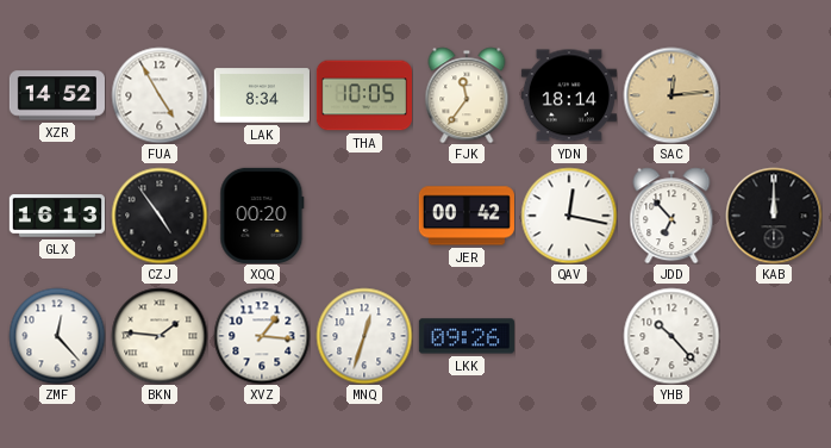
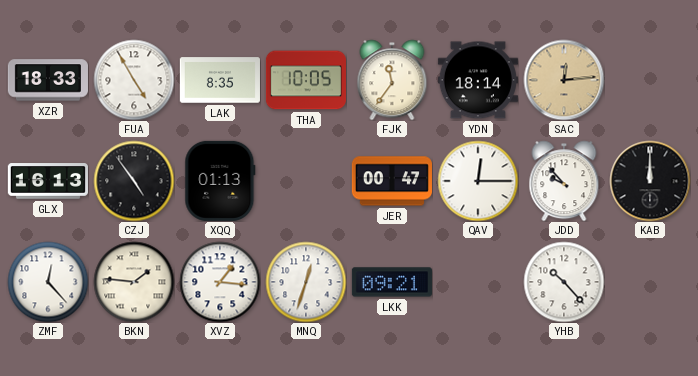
XZR: 14:52 -> 18:33
LAK: 8:34 -> 8:35
XQQ: 00:20 -> 01:13
JER: 00:42 -> 00:47
QAV: 12:17 -> 12:15
JDD: 6:53 -> 9:53
LKK: 09:26 -> 09:21
